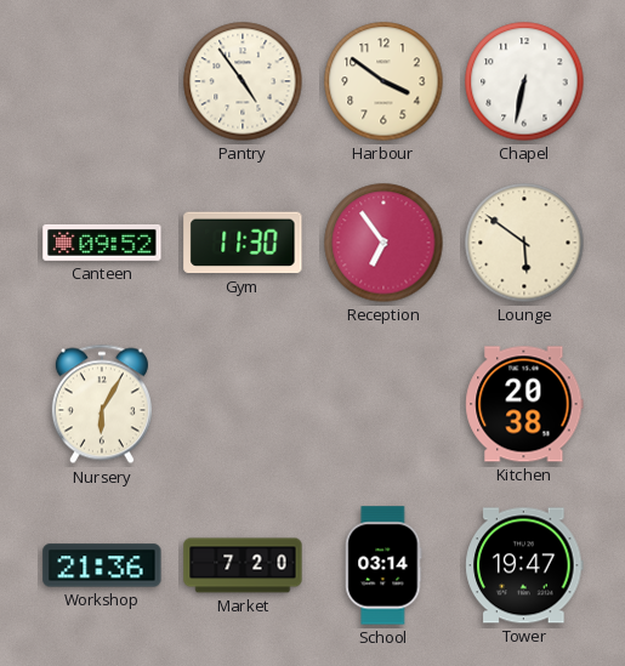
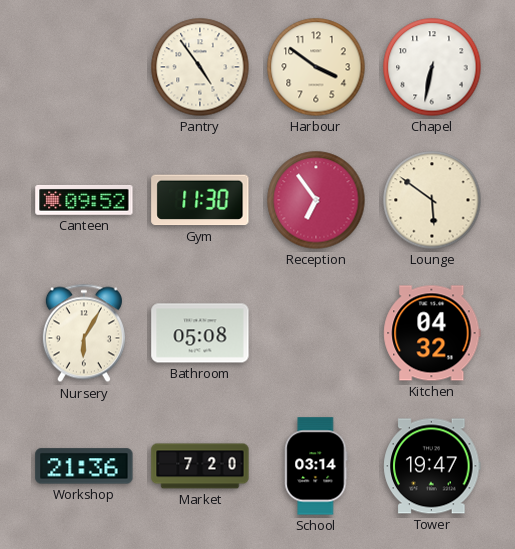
Bathroom: none -> 05:08
Kitchen: 20:38 -> 04:32
